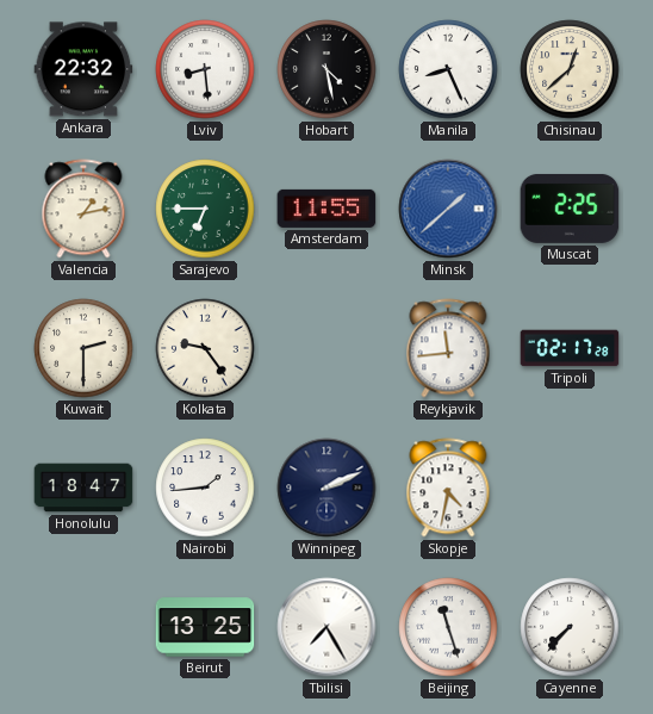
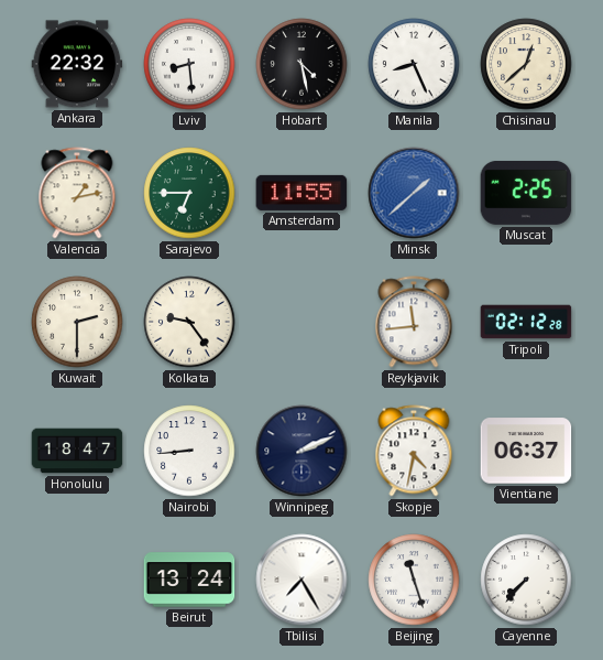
Tripoli: 02:17 -> 02:12
Nairobi: 1:44 -> 8:44
Vientiane: none -> 06:37
Beirut: 13:25 -> 13:24
